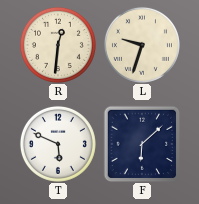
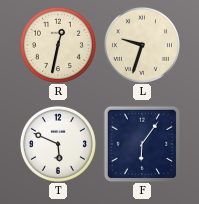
R: 12:31 -> 12:32
F: 6:08 -> 6:06
